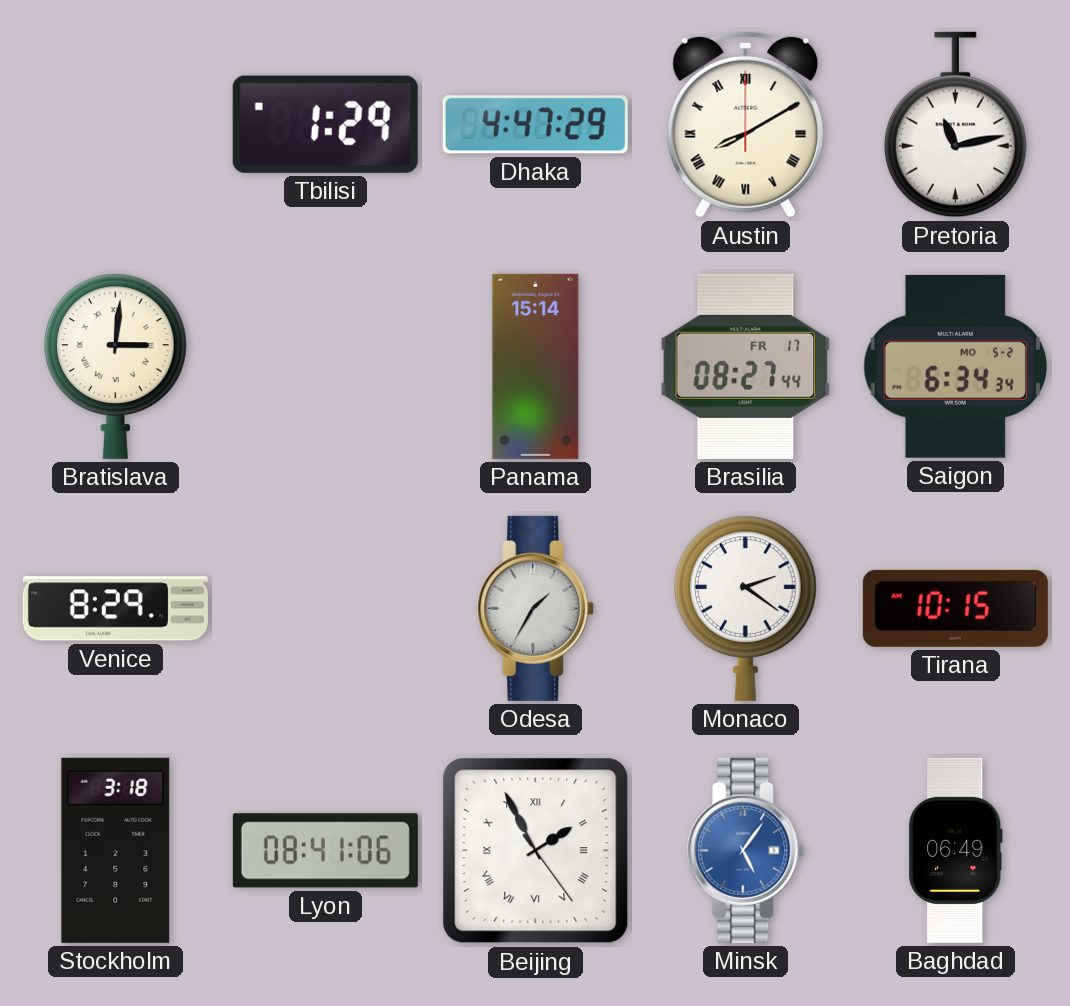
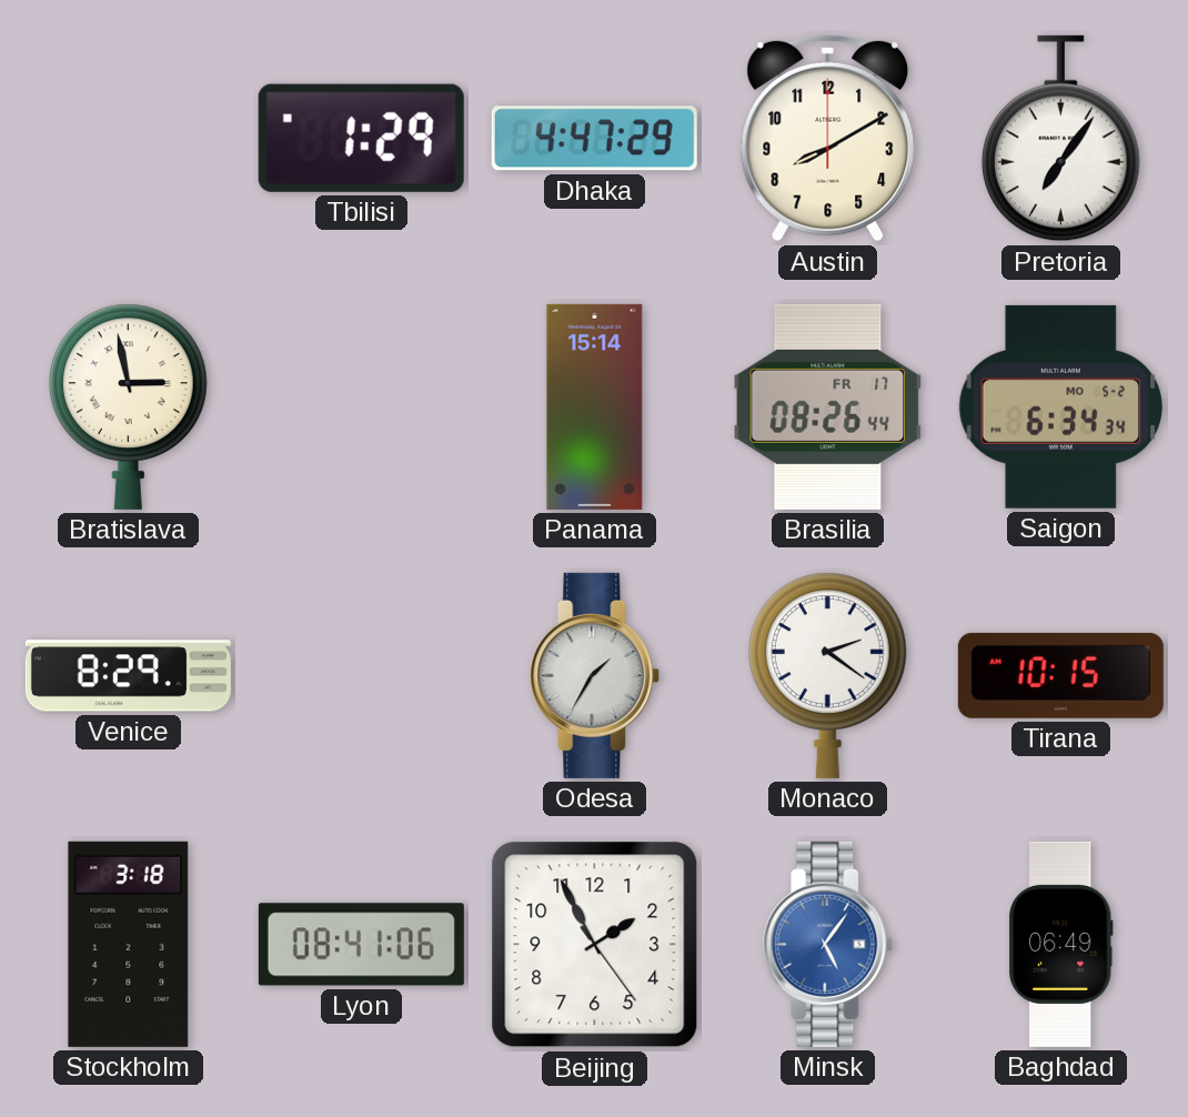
Austin numerals: Roman -> Arabic
Pretoria: 11:13 -> 7:06
Bratislava: 3:01 -> 2:58
Brasilia: 08:27 -> 08:26
Beijing numerals: Roman -> Arabic
